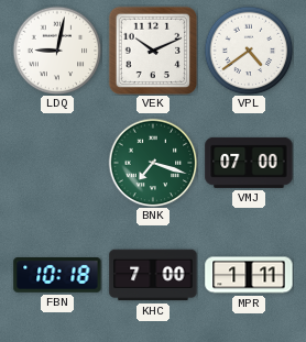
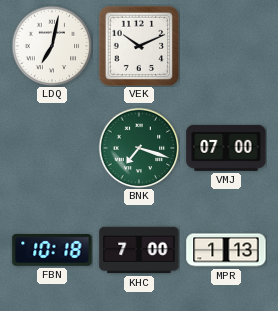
LDQ: 9:02 -> 7:02
VPL: 4:39 -> none
MPR: 1:11 -> 1:13
